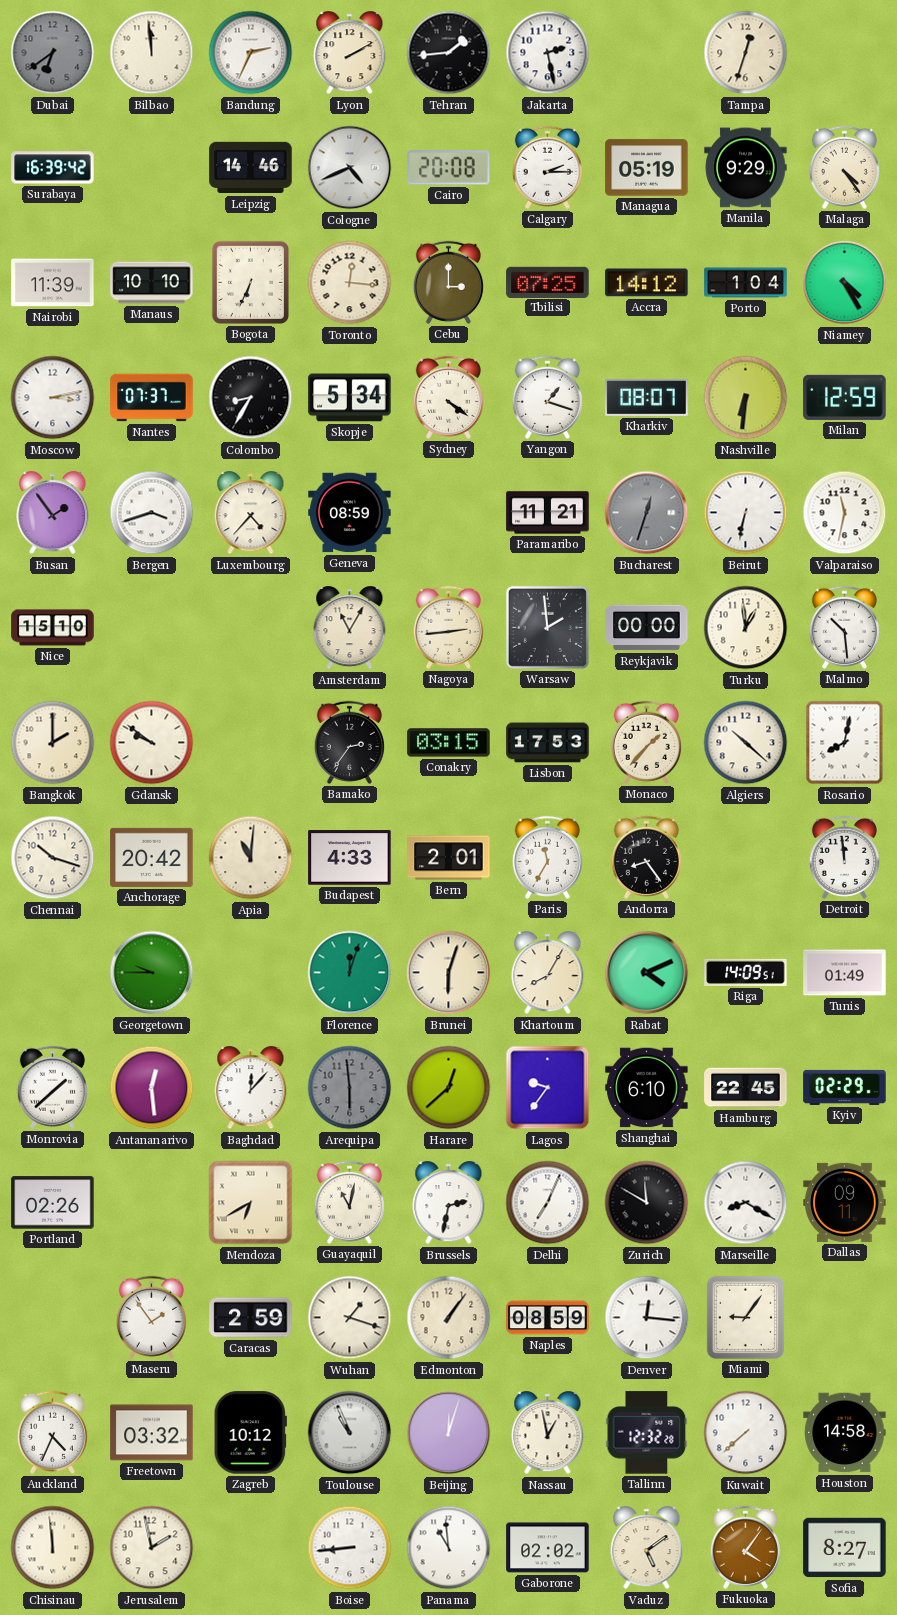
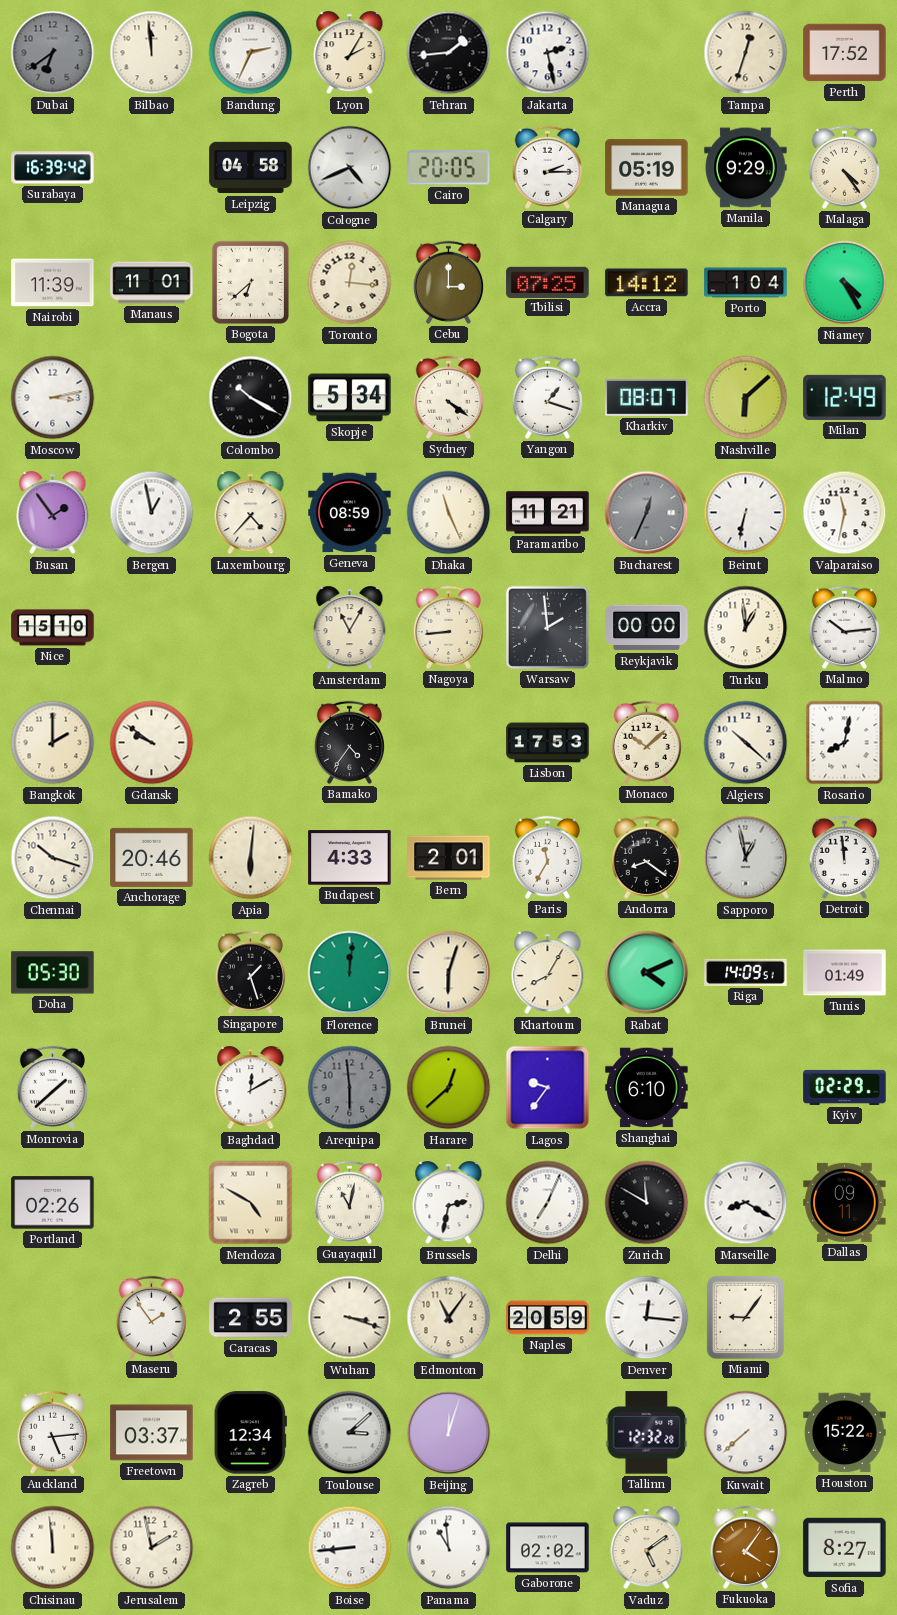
Lyon: 2:10 -> 2:05
Perth: none -> 17:52
Leipzig: 14:46 -> 04:58
Cairo: 20:08 -> 20:05
Manaus: 10:10 -> 11:01
Bogota: 6:34 -> 6:38
Nantes: 07:37 -> none
Colombo: 8:35 -> 10:20
Nashville: 6:31 -> 6:08
Milan: 12:59 -> 12:49
Bergen: 3:42 -> 12:58
Dhaka: none -> 11:26
Bucharest: 12:33 -> 12:34
Nagoya: 2:44 -> 8:44
Malmo: 10:29 -> 10:14
Bamako: 2:36 -> 4:36
Conakry: 03:15 -> none
Monaco: 1:37 -> 10:08
Anchorage: 20:42 -> 20:46
Apia: 11:01 -> 6:01
Andorra: 8:24 -> 8:21
Sapporo: none -> 12:58
Doha: none -> 05:30
Georgetown: 9:45 -> none
Singapore: none -> 1:27
Florence: 12:03 -> 12:01
Antananarivo: 12:29 -> none
Baghdad: 12:07 -> 12:10
Hamburg: 22:45 -> none
Mendoza: 6:40 -> 4:50
Caracas: 2:59 -> 2:55
Wuhan: 1:18 -> 3:18
Edmonton: 1:06 -> 11:06
Naples: 08:59 -> 20:59
Auckland: 4:34 -> 5:14
Freetown: 03:32 -> 03:37
Zagreb: 10:12 -> 12:34
Toulouse: 10:56 -> 3:08
Nassau: 12:58 -> none
Houston: 14:58 -> 15:22
